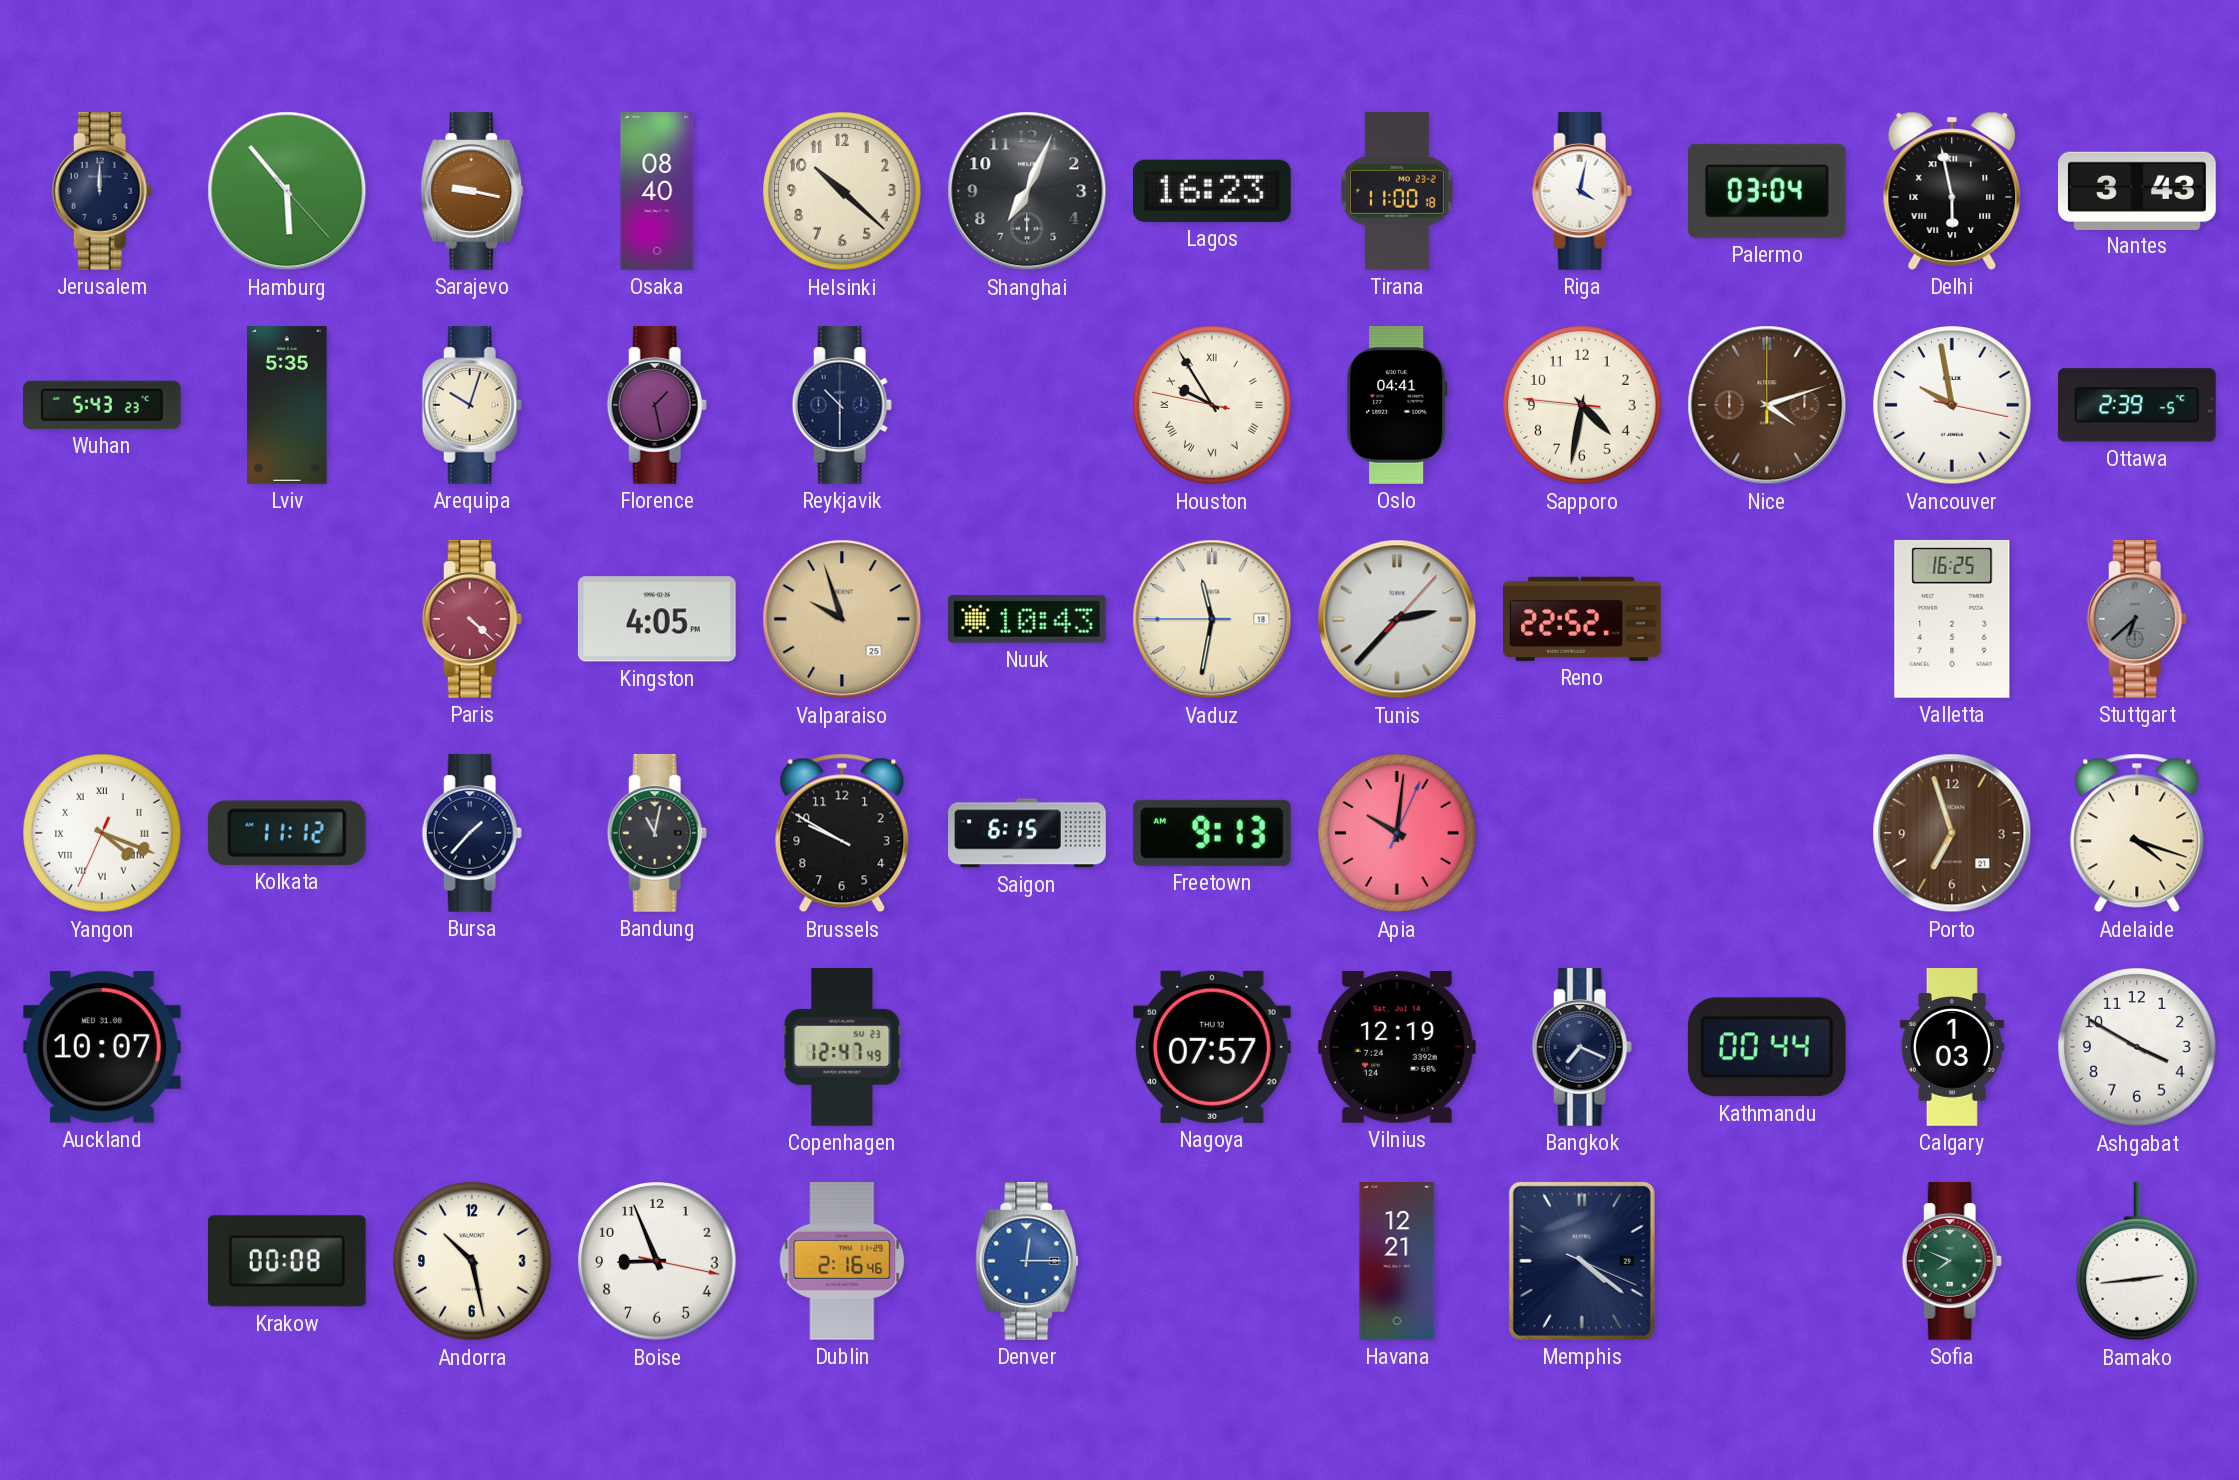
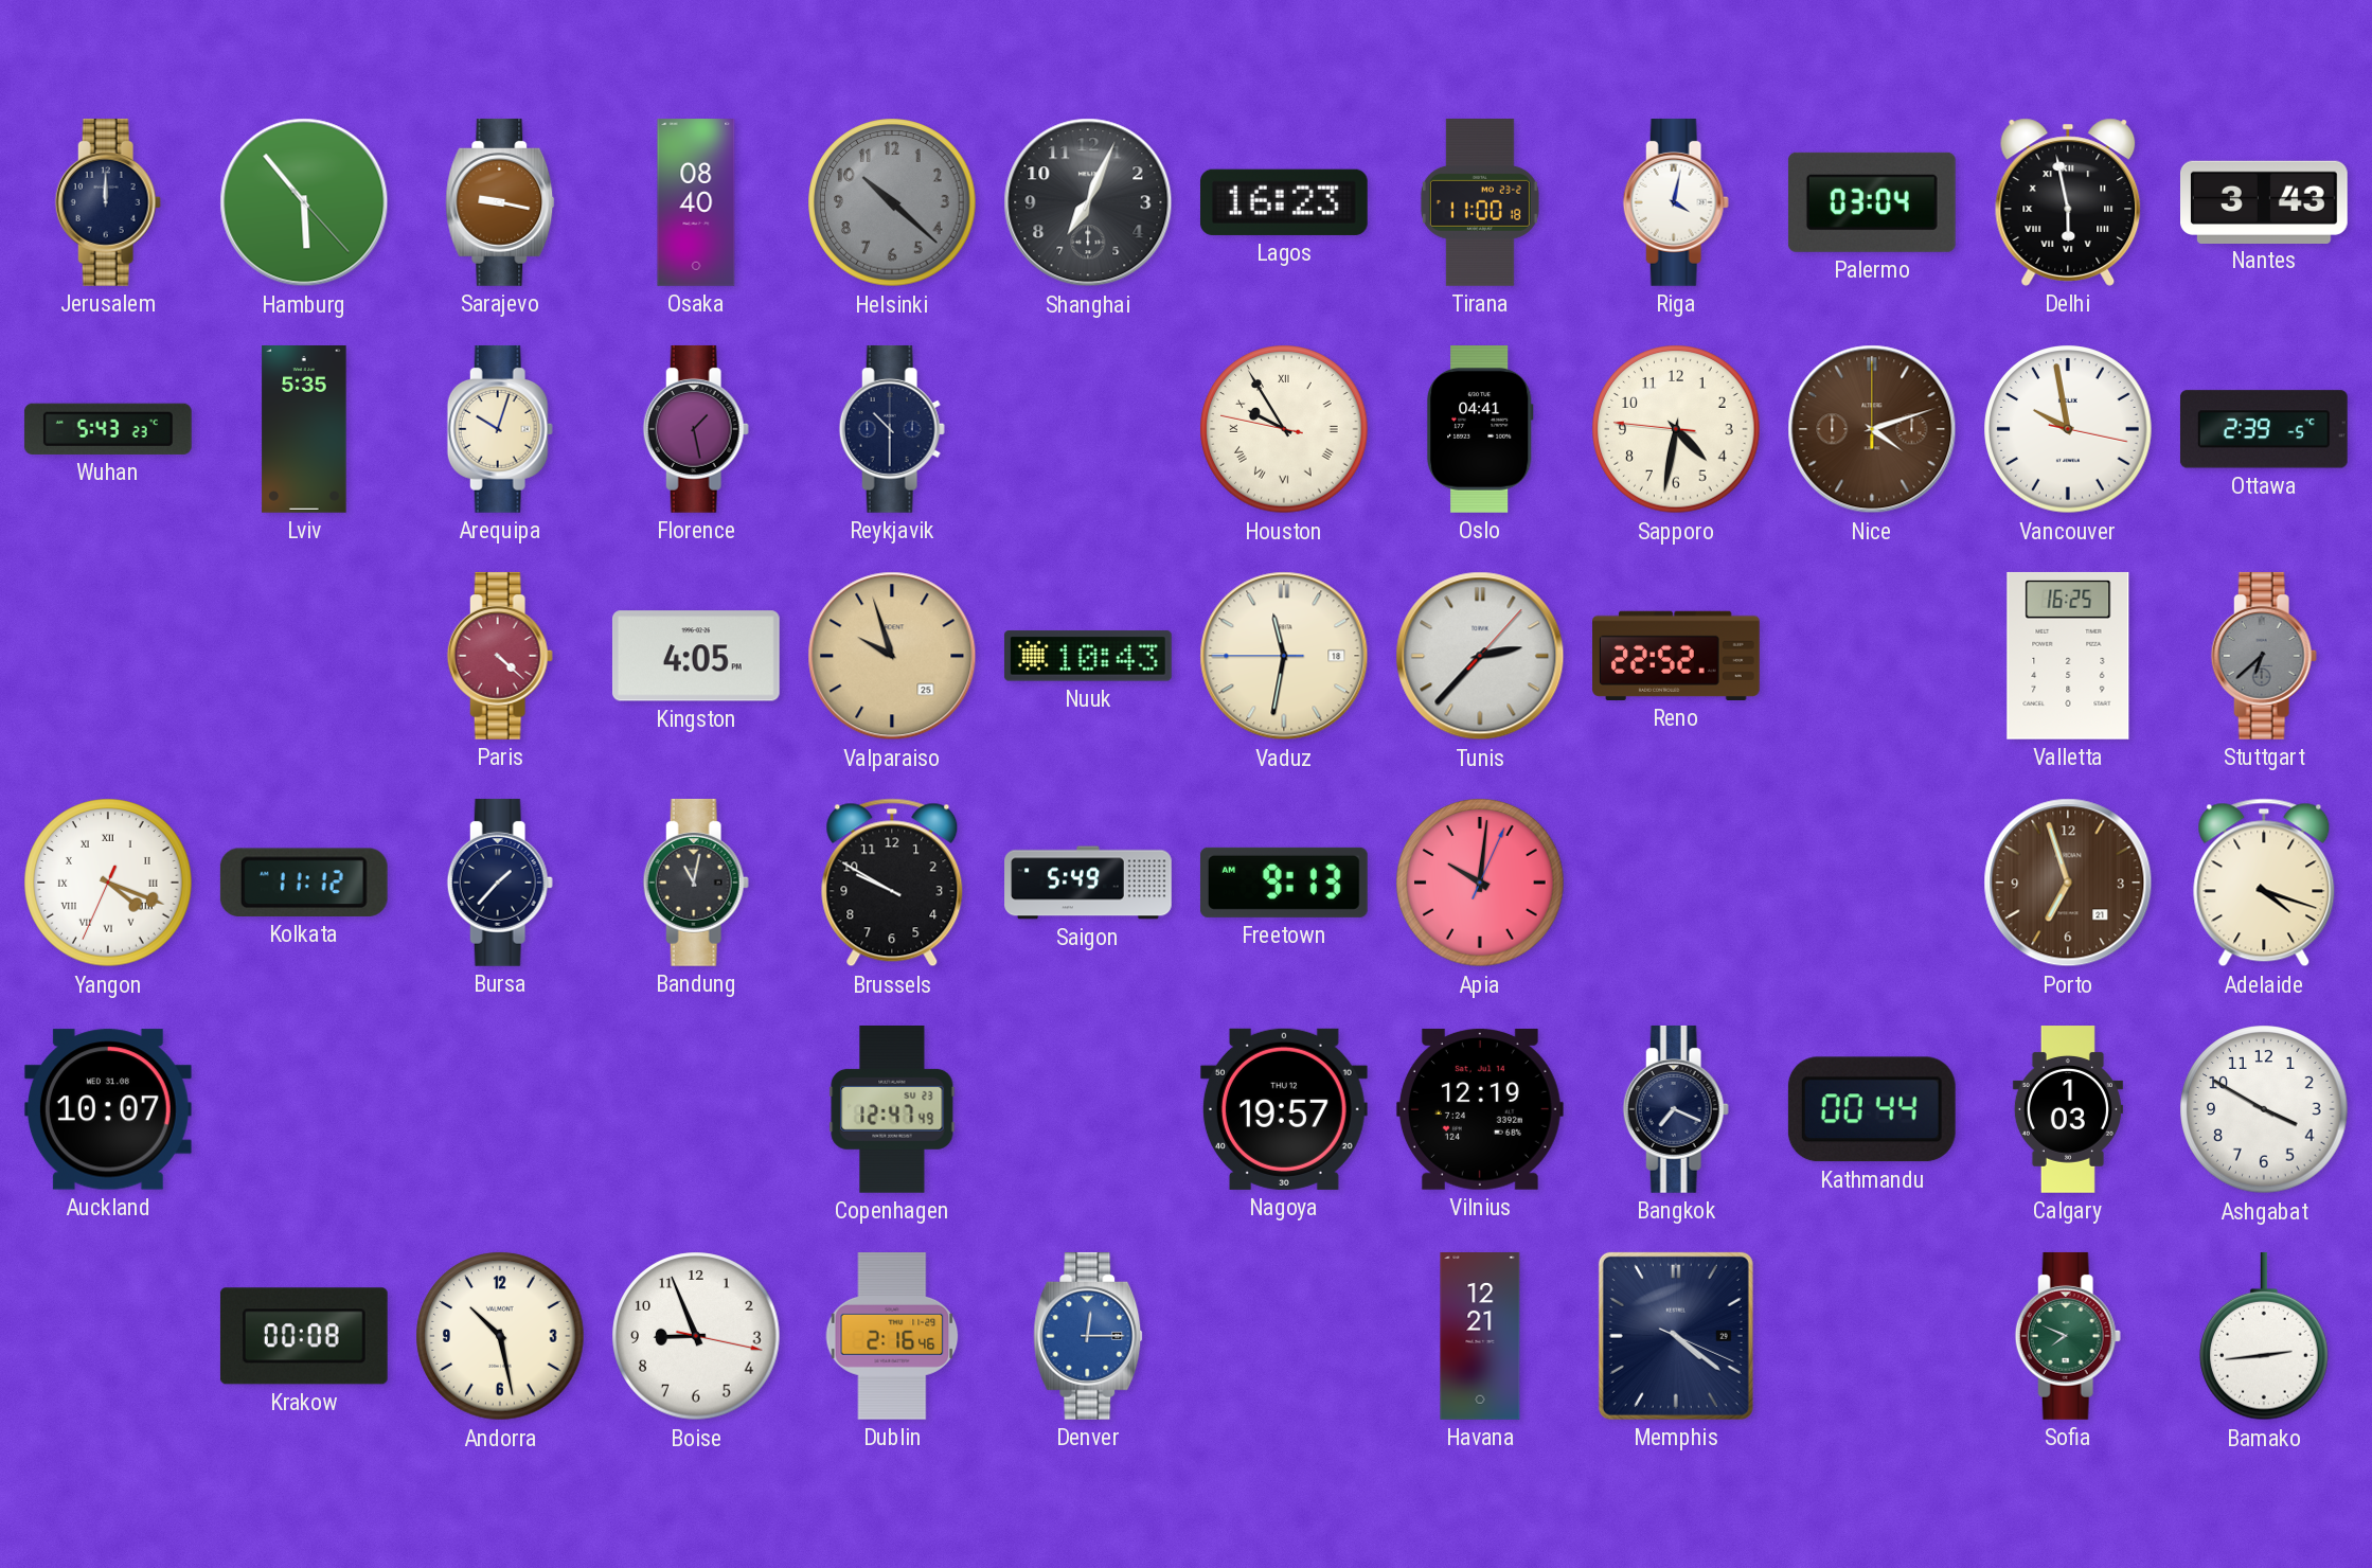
Helsinki dial: cream -> grey
Saigon: 6:15 -> 5:49
Nagoya: 07:57 -> 19:57
